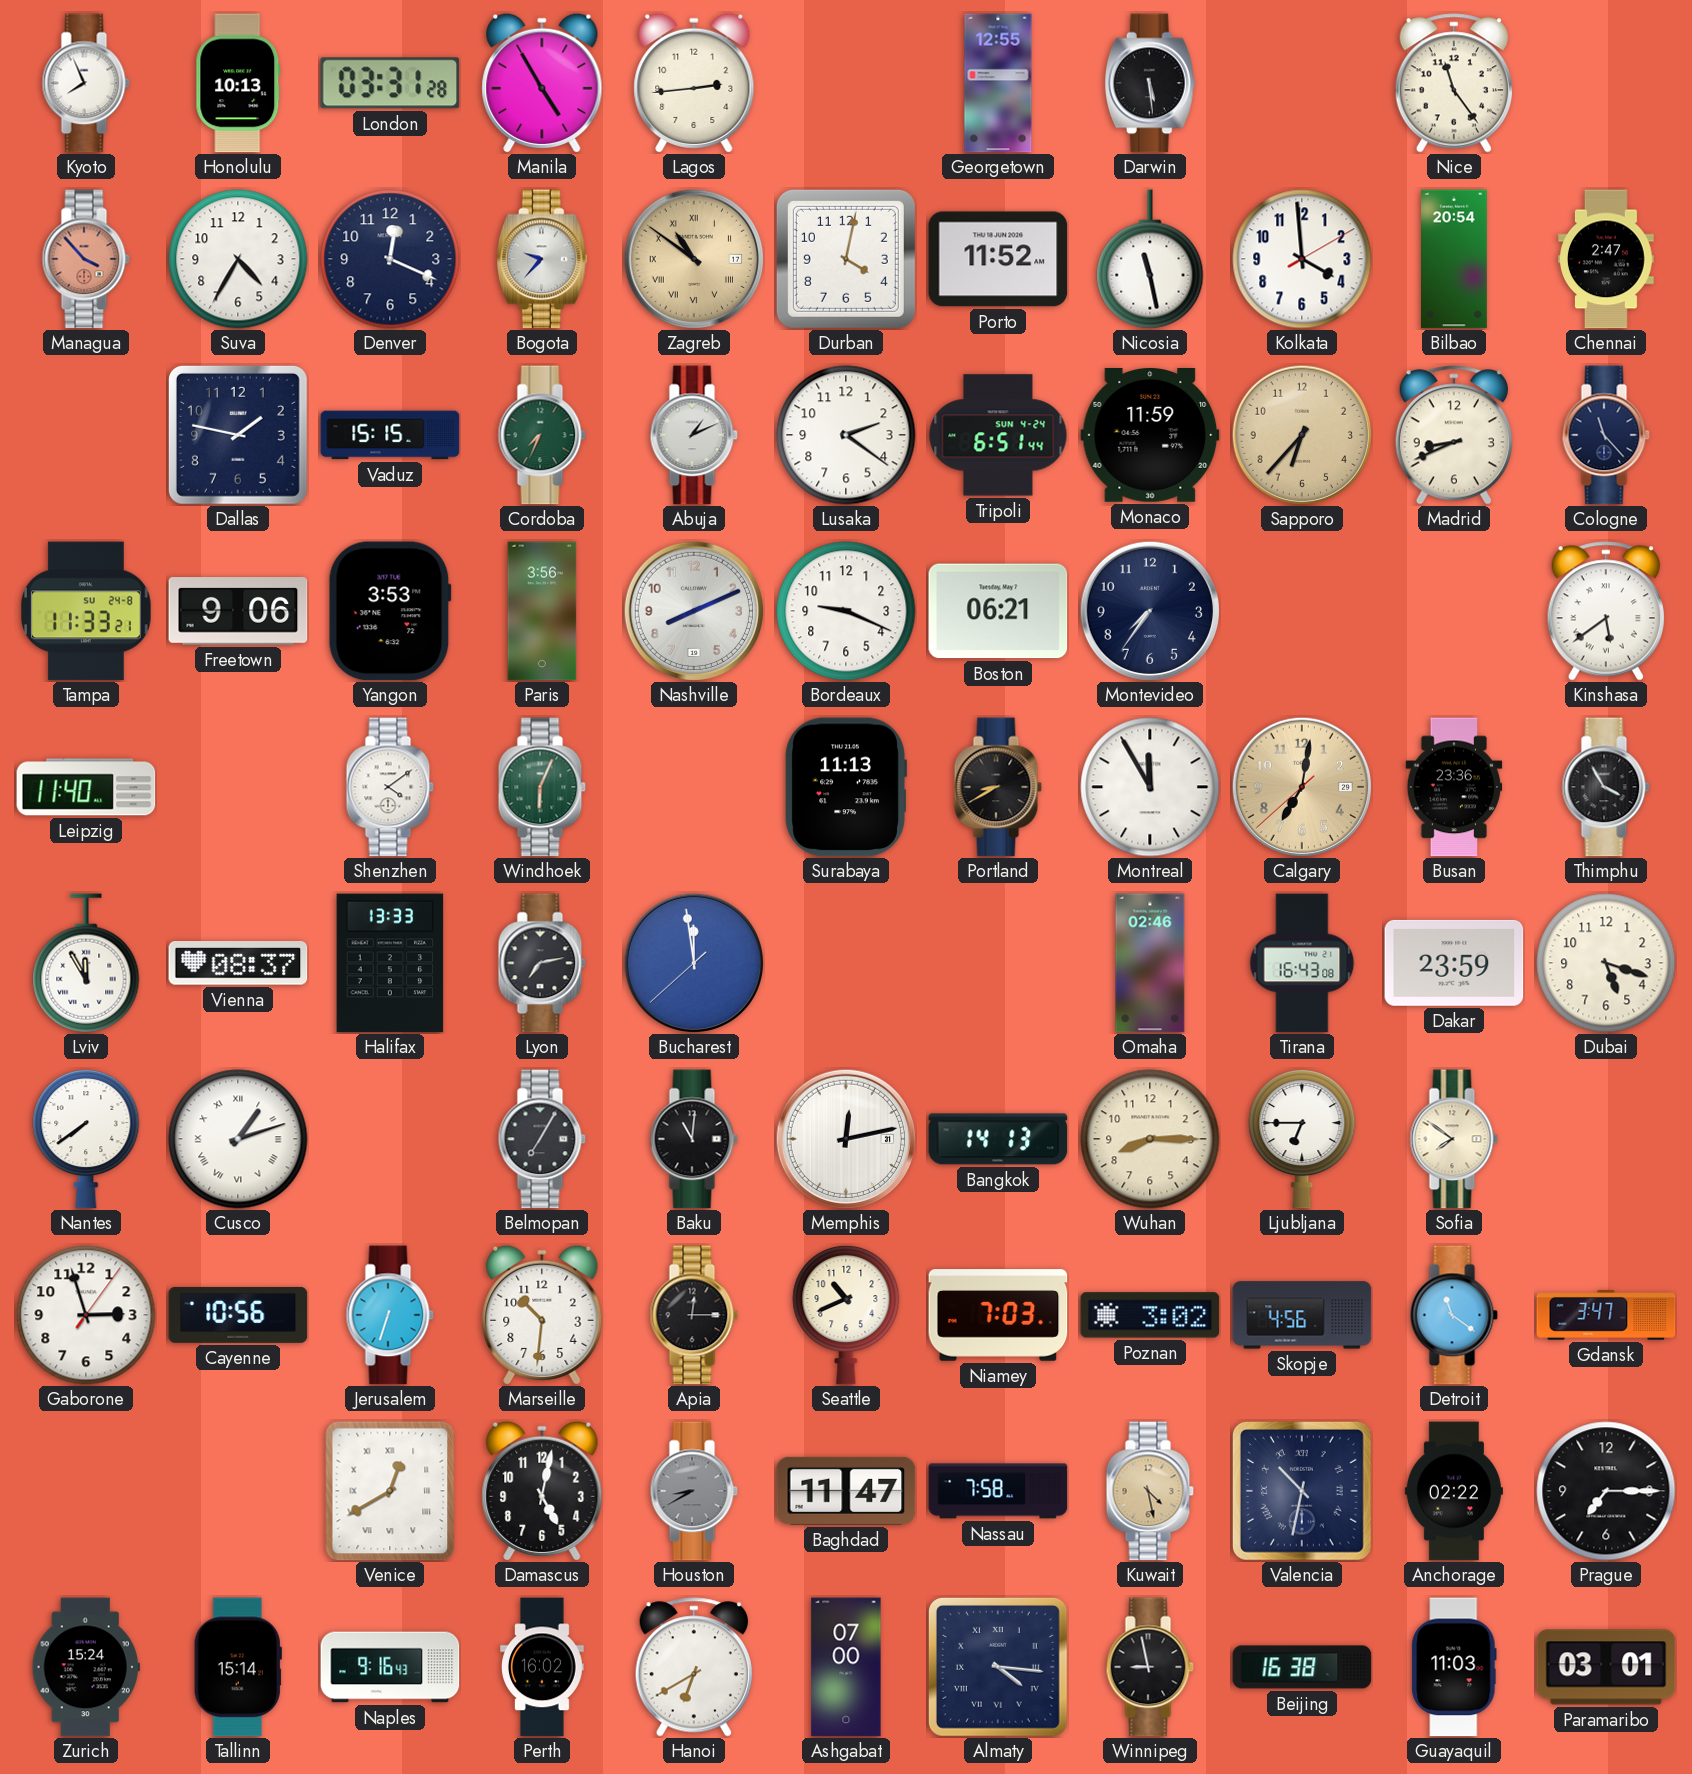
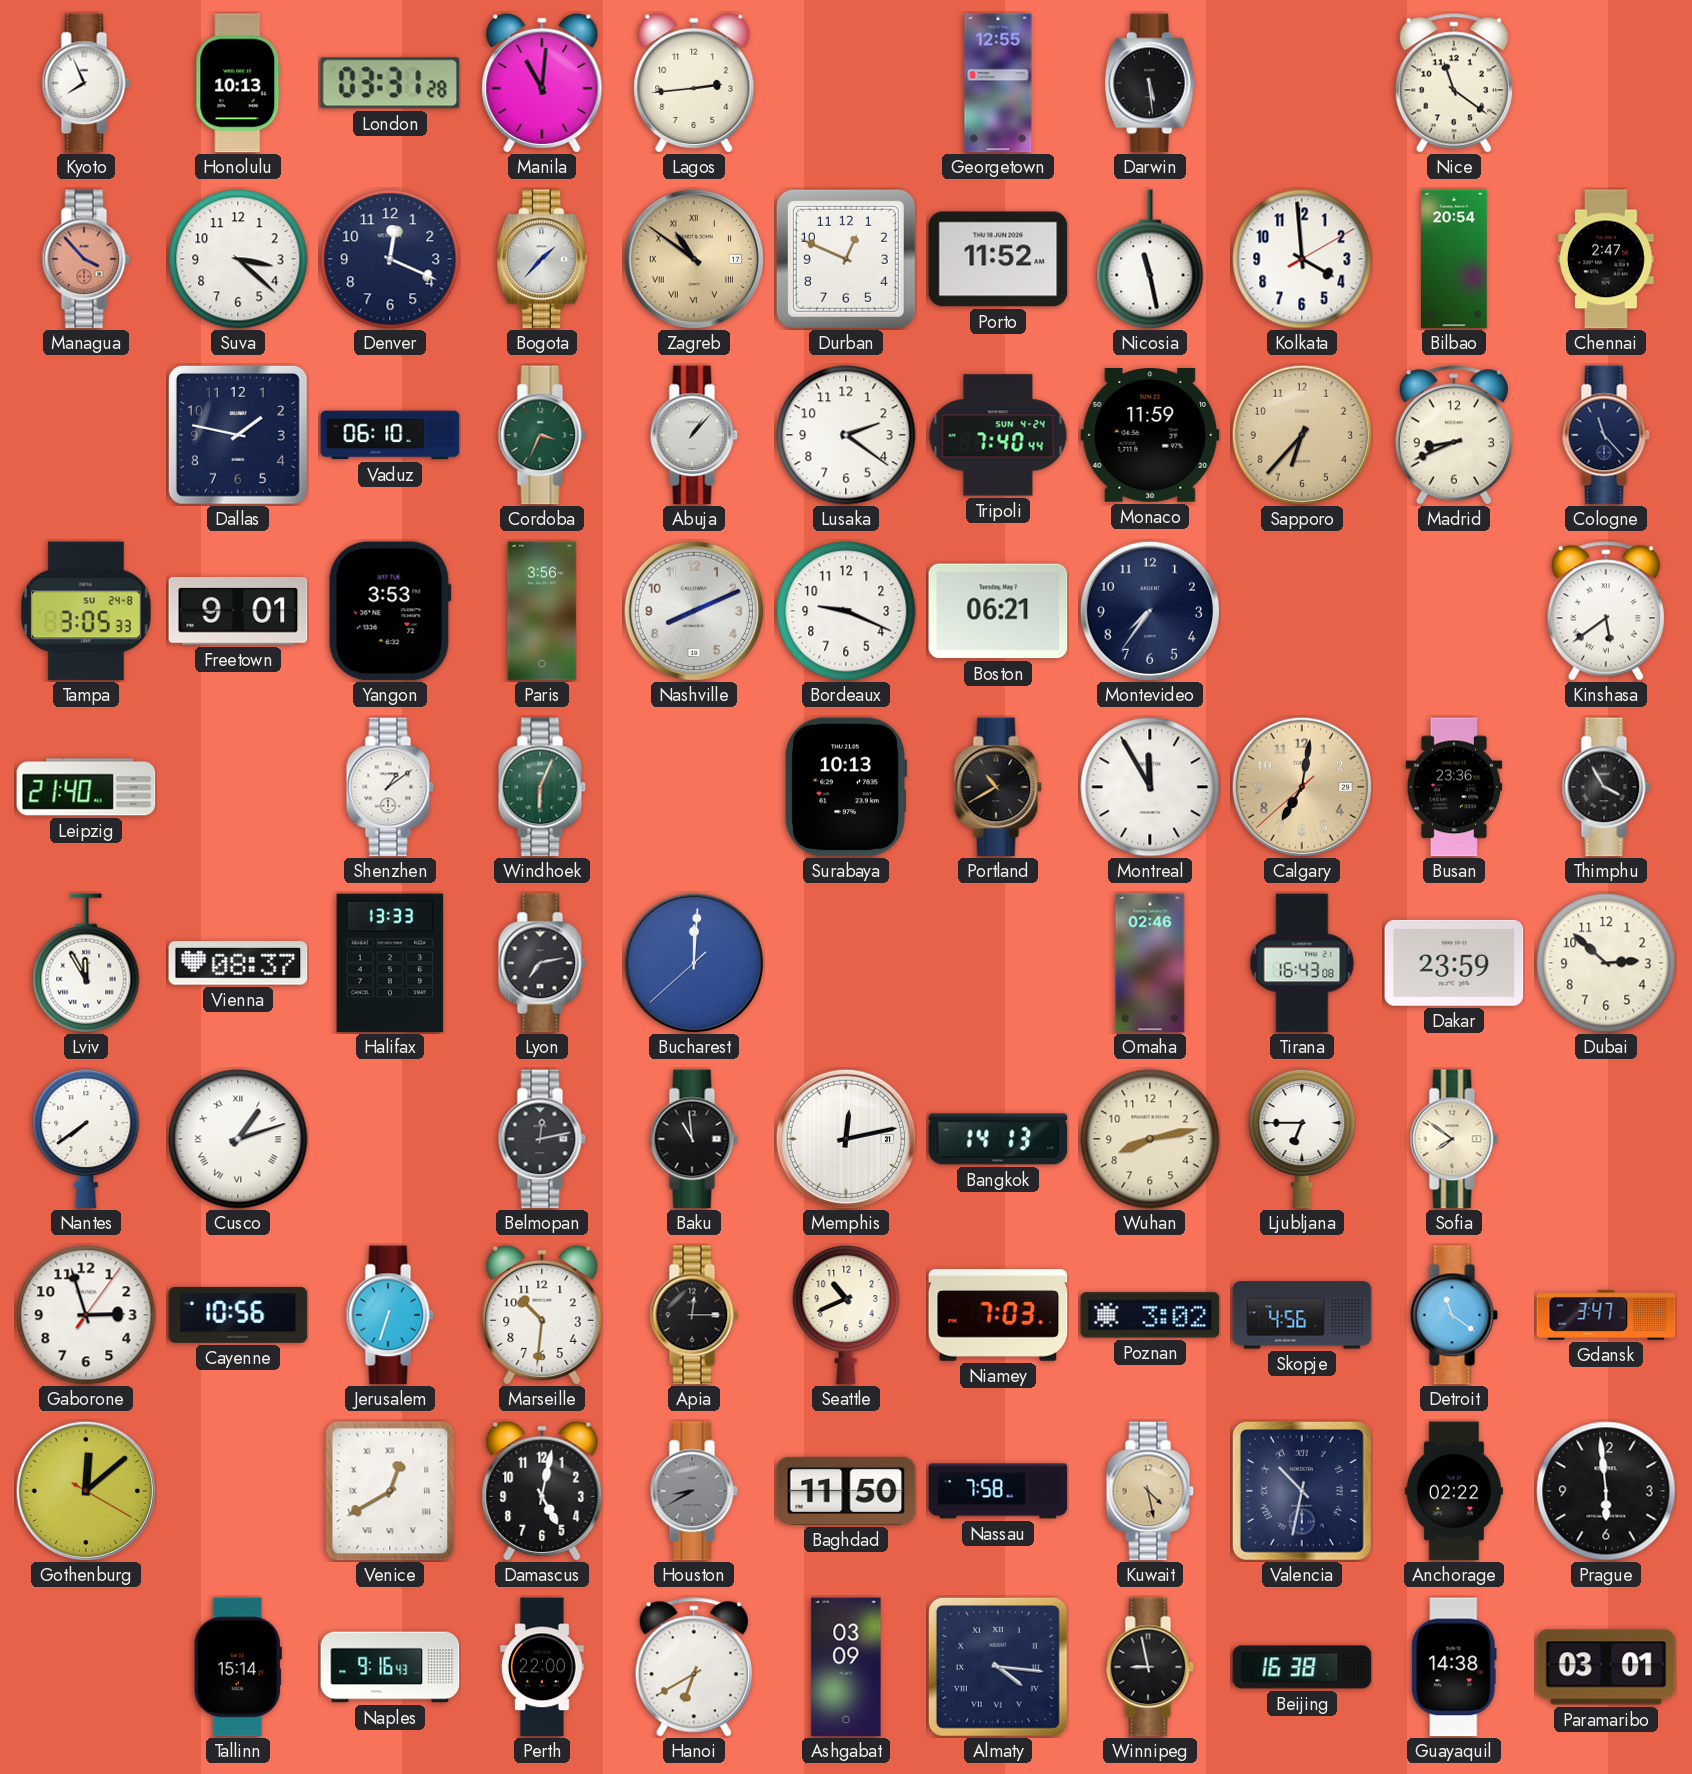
Manila: 4:55 -> 11:01
Nice: 11:24 -> 11:21
Suva: 4:35 -> 3:22
Bogota: 9:37 -> 1:37
Durban: 4:02 -> 12:49
Vaduz: 15:15 -> 06:10
Cordoba: 7:34 -> 3:34
Abuja: 1:11 -> 1:07
Tripoli: 6:51 -> 7:40
Tampa: 11:33 -> 3:05
Freetown: 9:06 -> 9:01
Leipzig: 11:40 -> 21:40
Shenzhen: 4:09 -> 1:09
Surabaya: 11:13 -> 10:13
Portland: 8:40 -> 10:40
Bucharest: 11:58 -> 12:00
Dubai: 5:18 -> 2:52
Belmopan: 7:05 -> 12:13
Baku: 11:01 -> 10:59
Wuhan: 8:15 -> 8:13
Gothenburg: none -> 12:08
Baghdad: 11:47 -> 11:50
Prague: 7:15 -> 5:59
Zurich: 15:24 -> none
Perth: 16:02 -> 22:00
Ashgabat: 07:00 -> 03:09
Guayaquil: 11:03 -> 14:38
